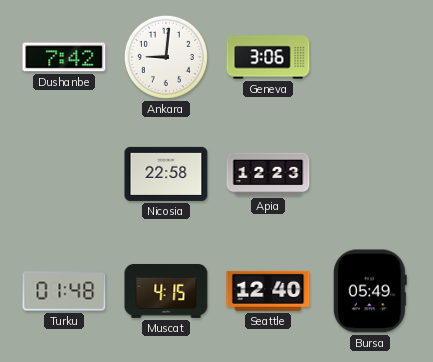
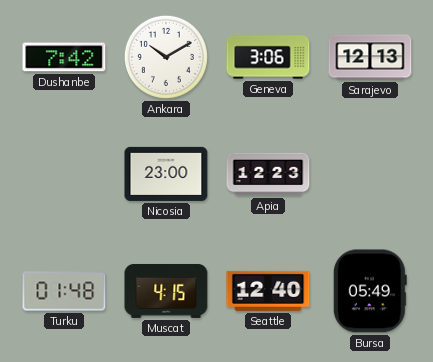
Ankara: 9:01 -> 10:10
Sarajevo: none -> 12:13
Nicosia: 22:58 -> 23:00
